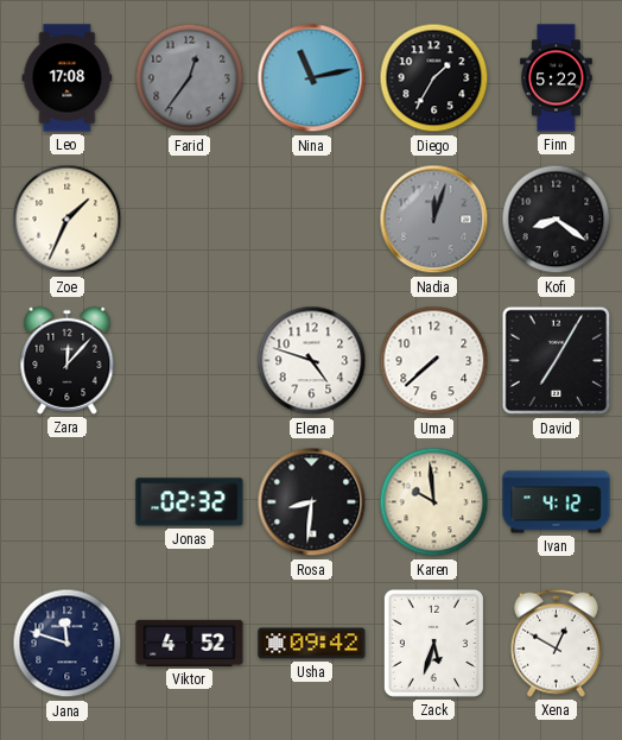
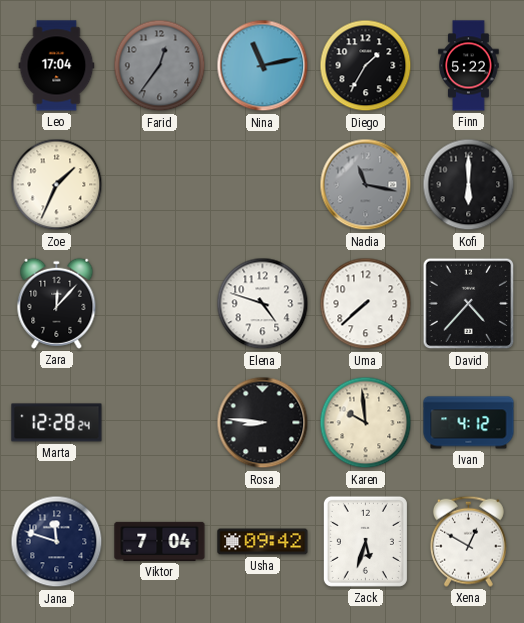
Leo: 17:08 -> 17:04
Nadia: 12:03 -> 11:17
Kofi: 8:21 -> 6:00
David: 7:05 -> 4:37
Marta: none -> 12:28
Jonas: 02:32 -> none
Rosa: 8:31 -> 8:46
Viktor: 4:52 -> 7:04
